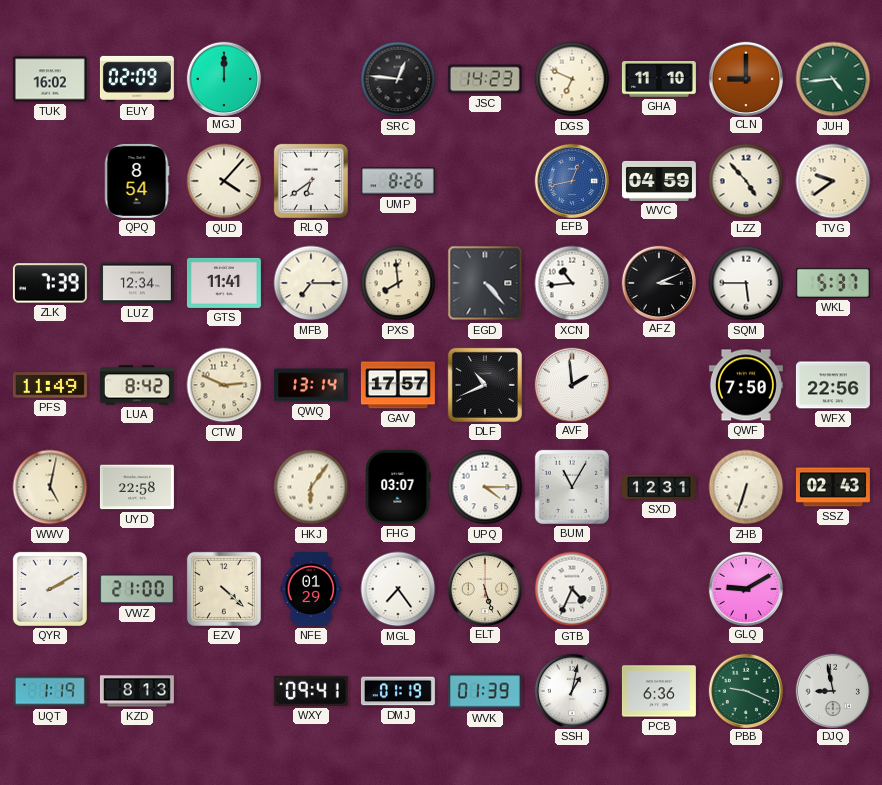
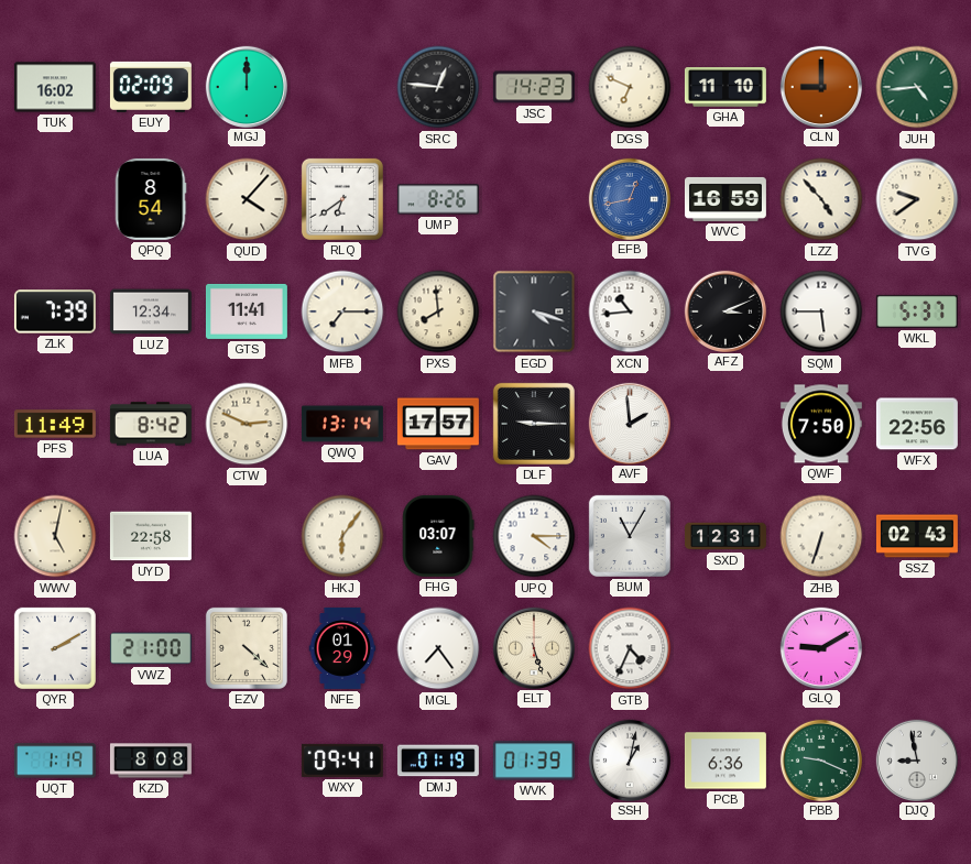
WVC: 04:59 -> 16:59
EGD: 4:23 -> 4:18
DLF: 10:41 -> 9:15
KZD: 8:13 -> 8:08
